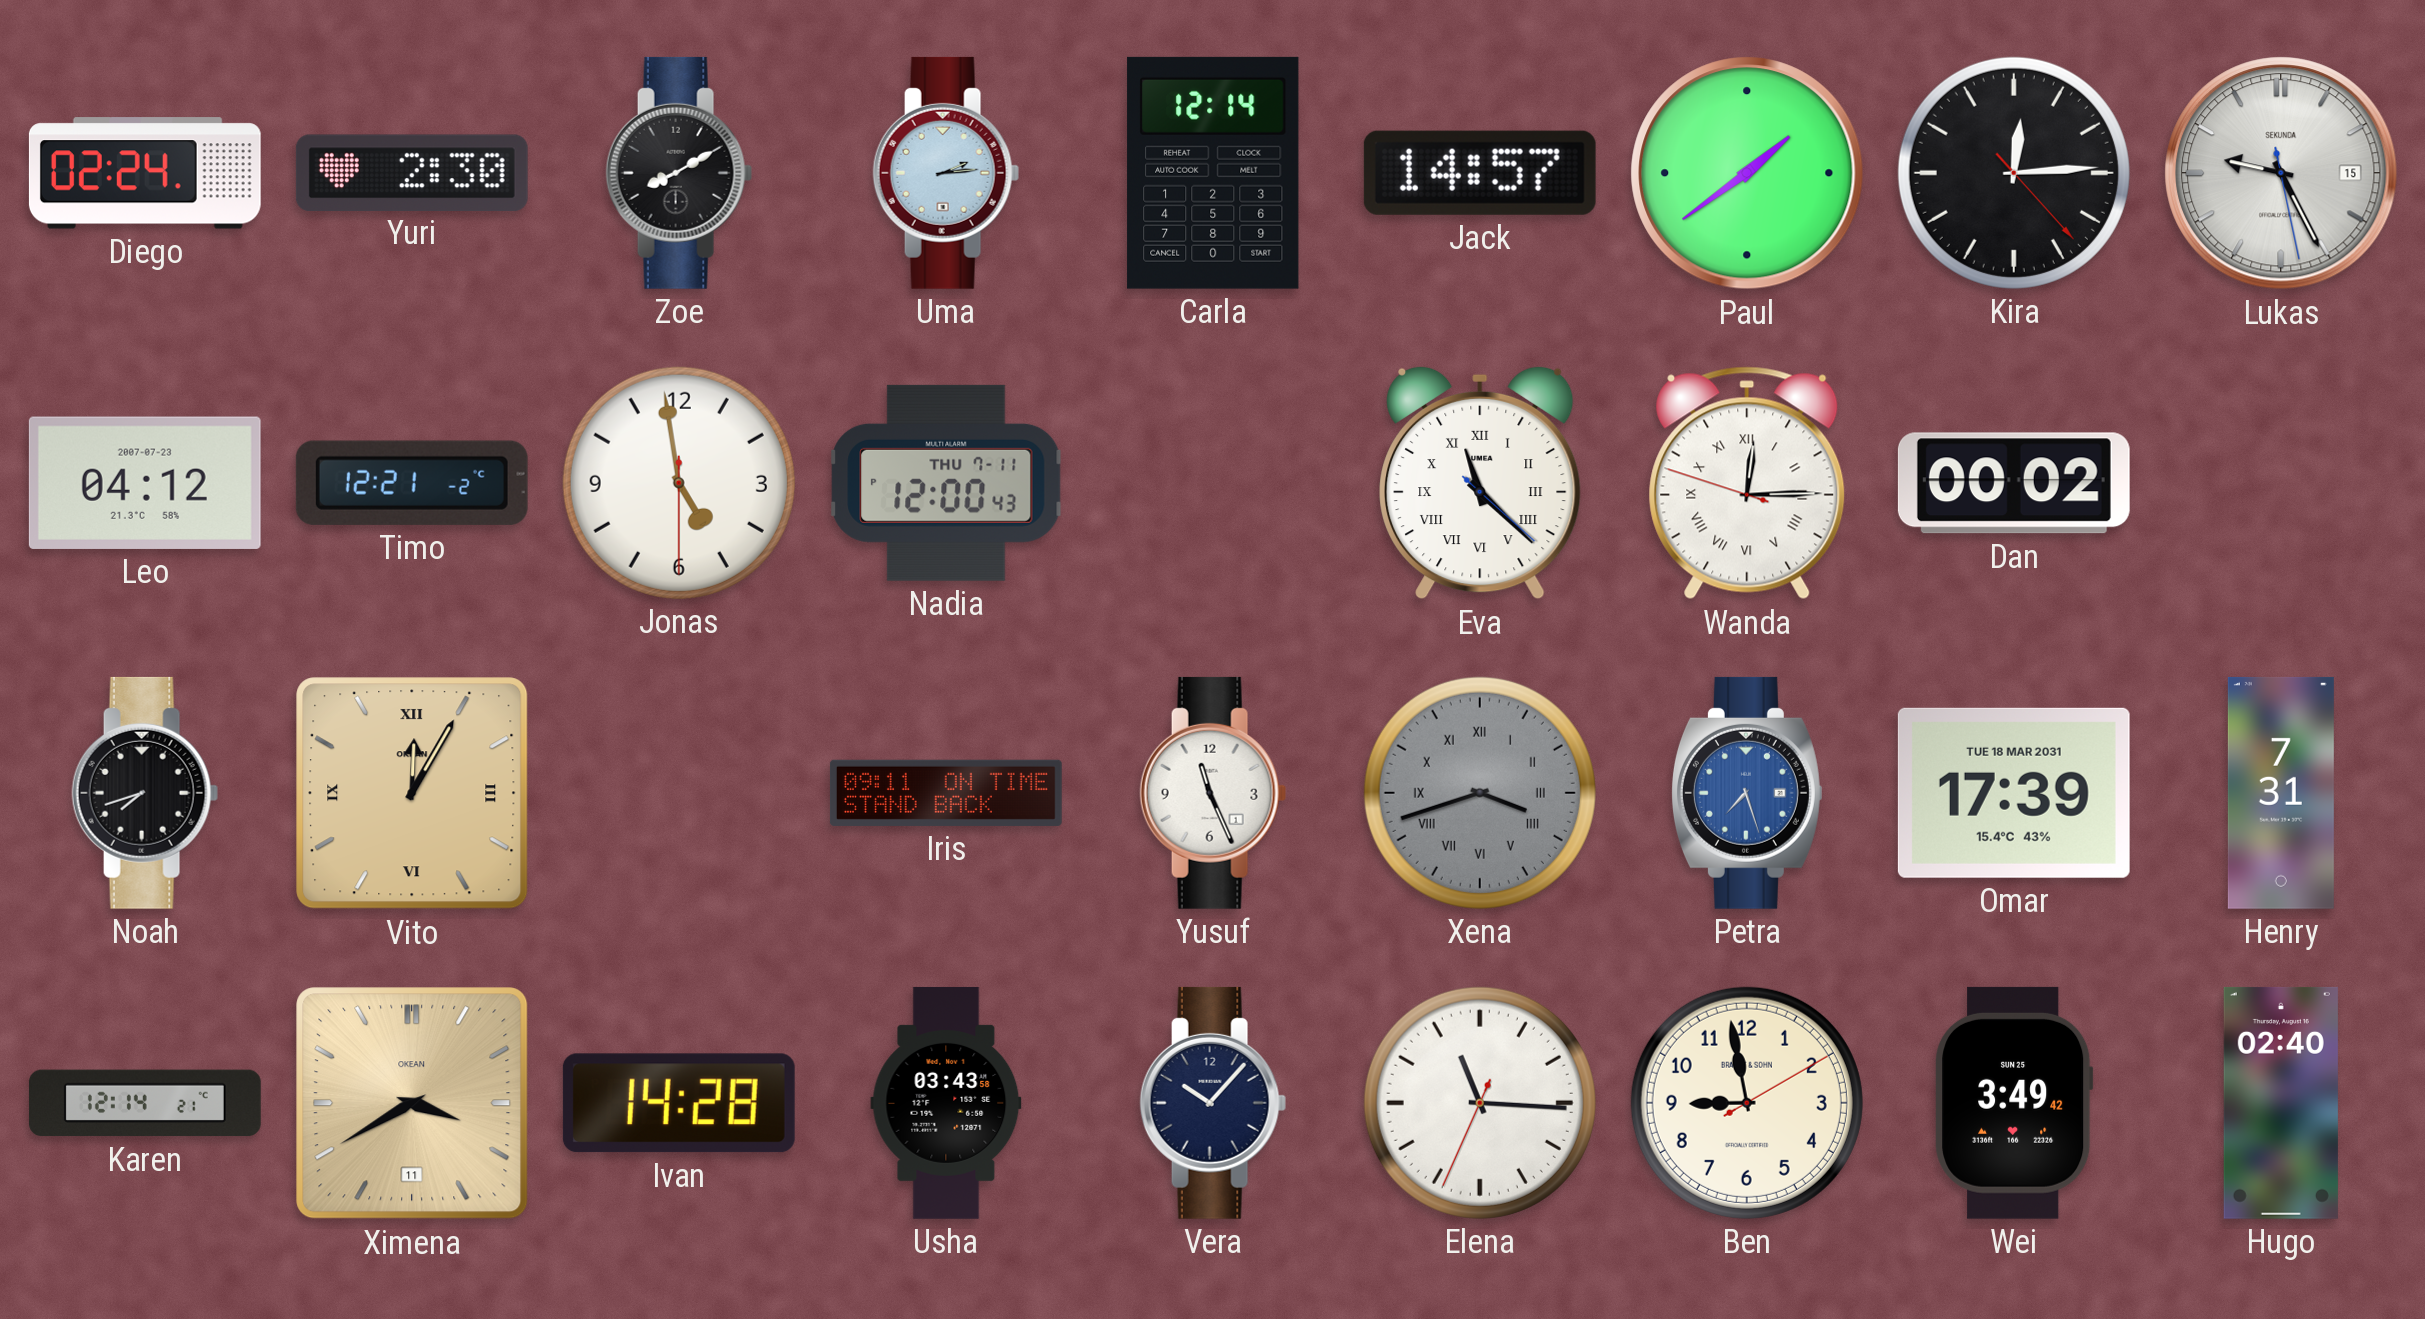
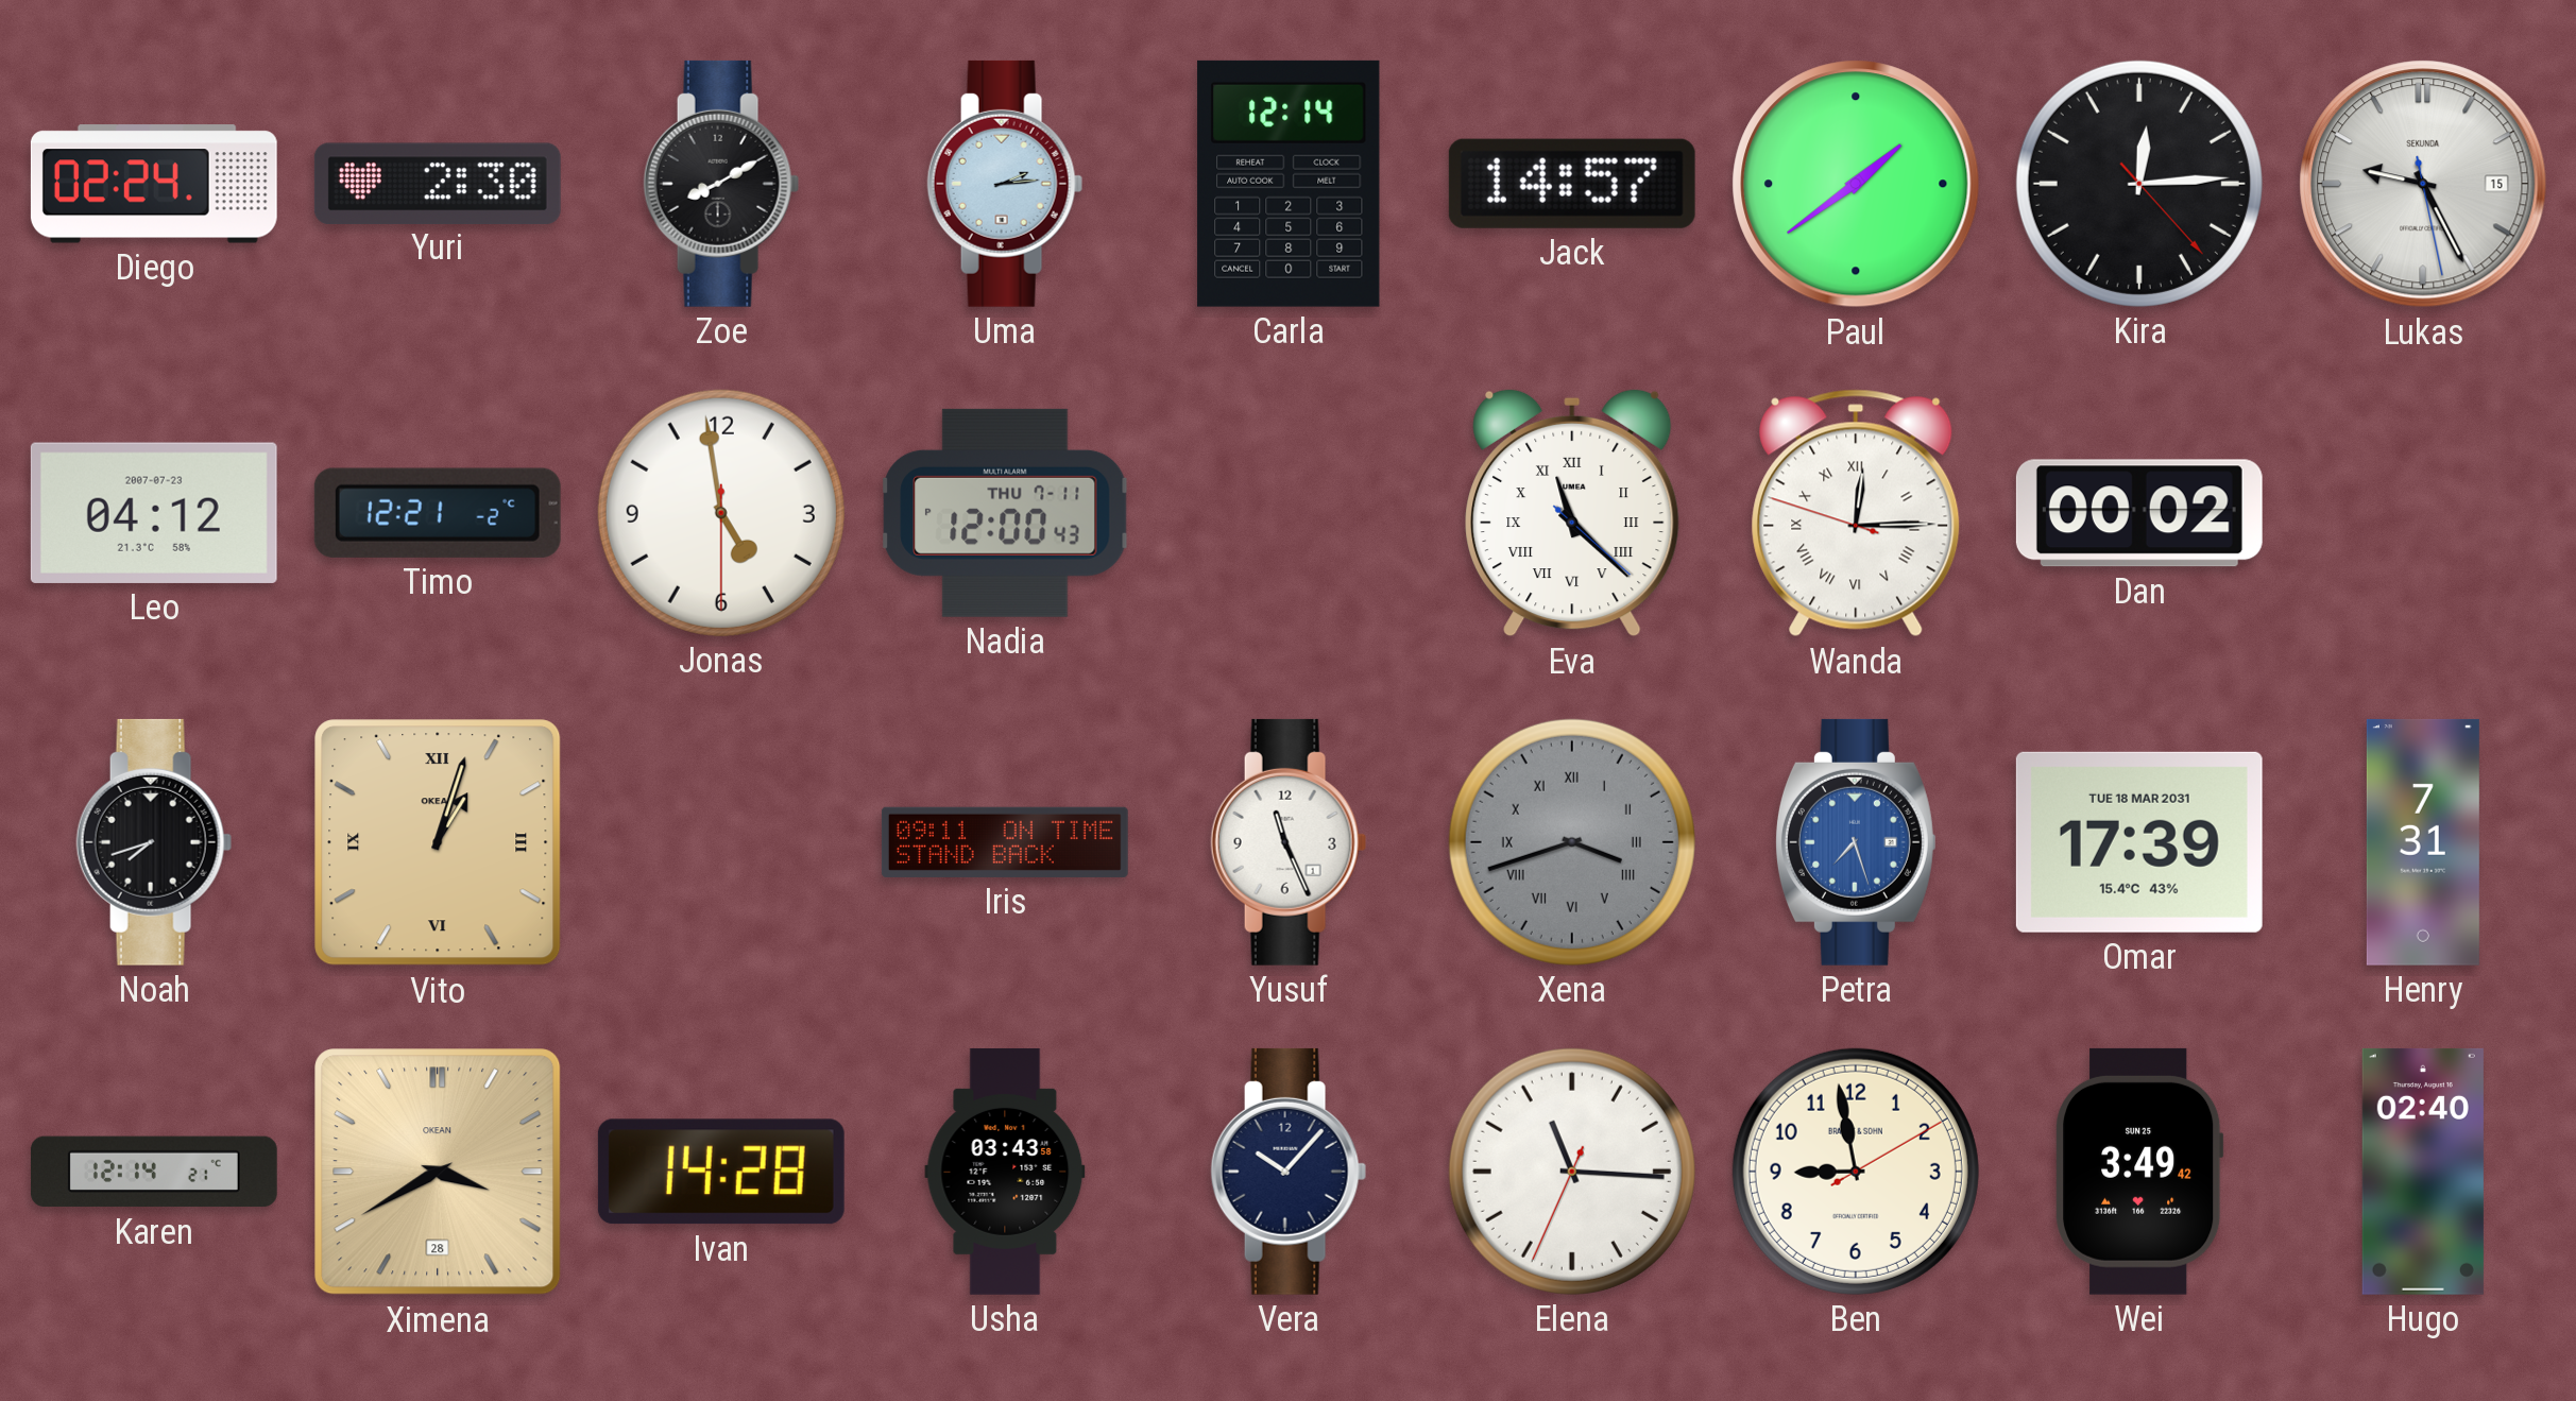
Vito: 12:05 -> 1:03
Ximena date: 11 -> 28
